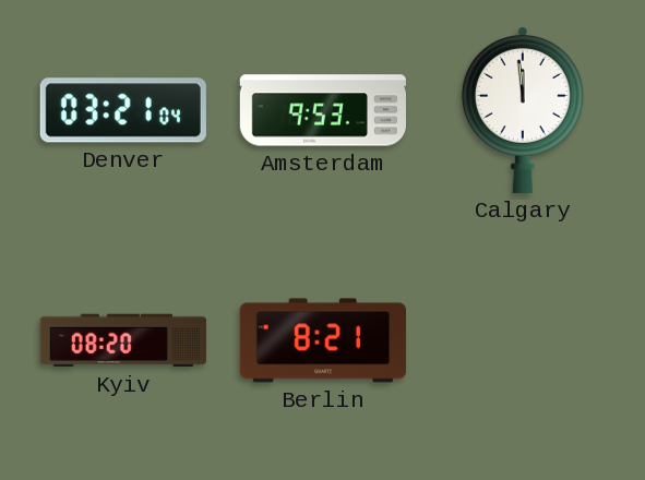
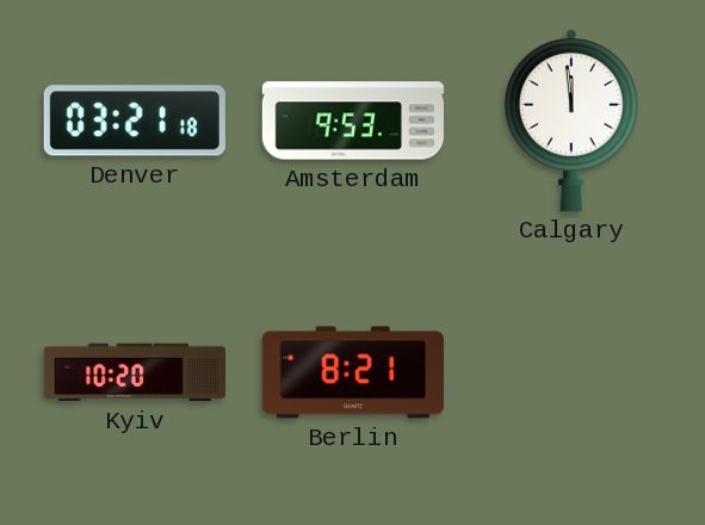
Denver: 03:21:04 -> 03:21:18
Kyiv: 08:20 -> 10:20
